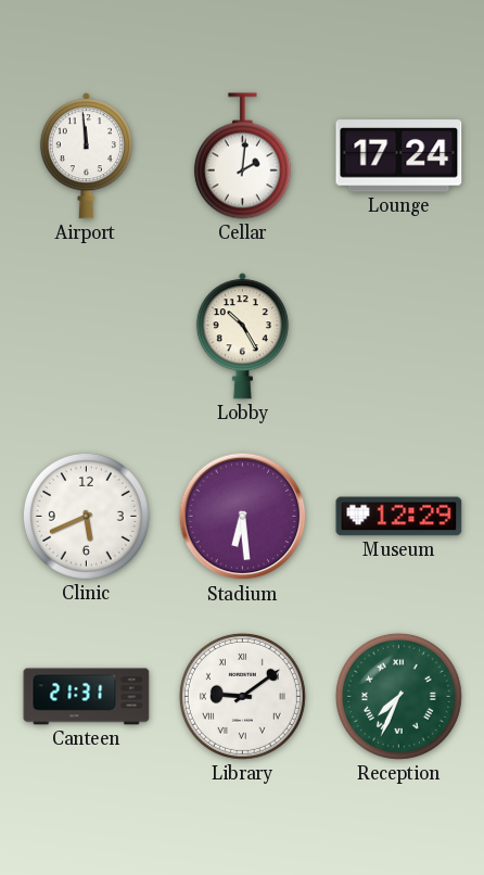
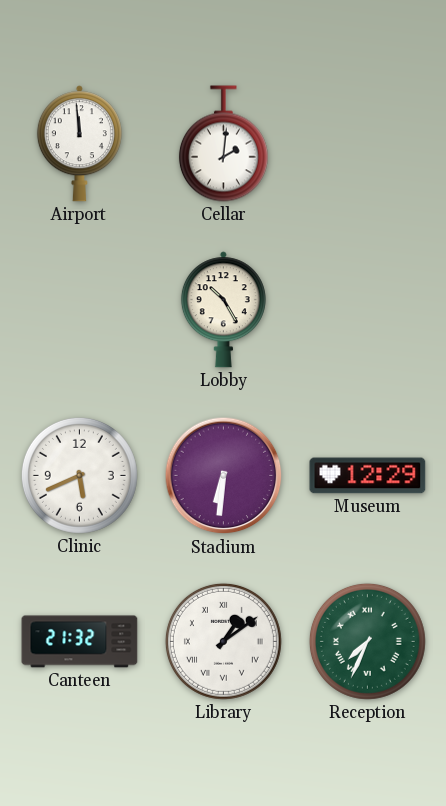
Lounge: 17:24 -> none
Stadium: 6:29 -> 6:31
Canteen: 21:31 -> 21:32
Library: 9:09 -> 1:09
